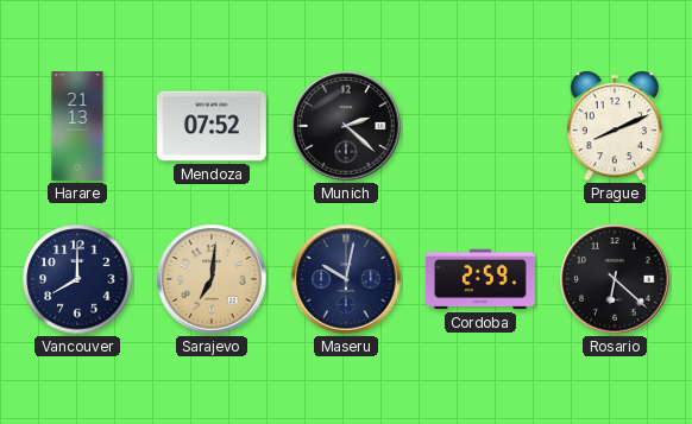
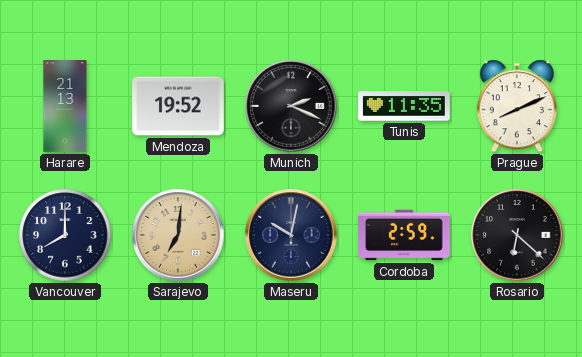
Mendoza: 07:52 -> 19:52
Munich: 2:22 -> 2:19
Tunis: none -> 11:35
